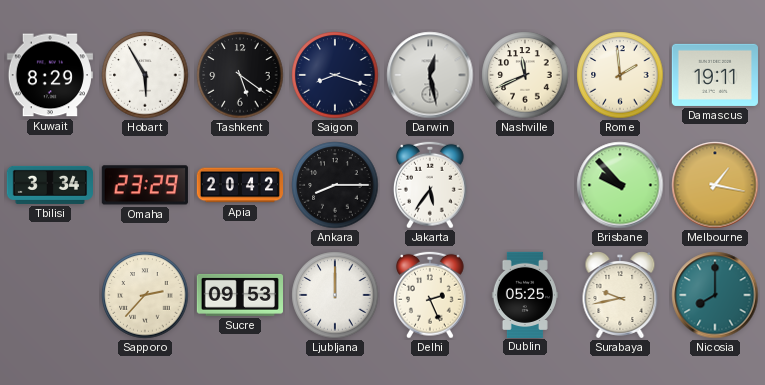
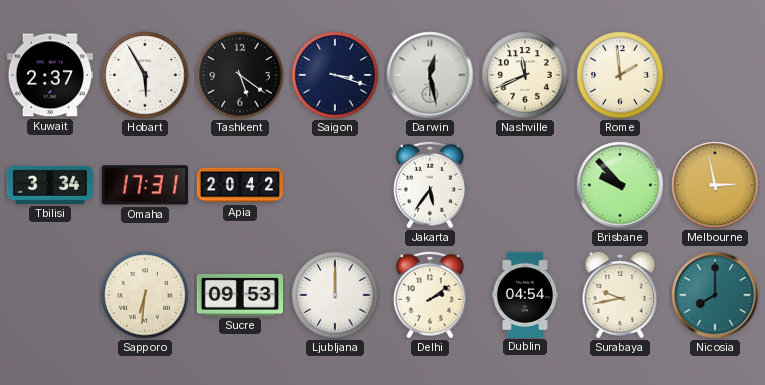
Kuwait: 8:29 -> 2:37
Saigon: 8:18 -> 3:18
Damascus: 19:11 -> none
Omaha: 23:29 -> 17:31
Ankara: 8:15 -> none
Melbourne: 1:17 -> 2:58
Sapporo: 2:37 -> 6:31
Delhi: 2:26 -> 2:09
Dublin: 05:25 -> 04:54
